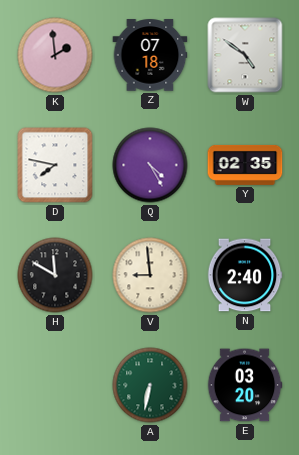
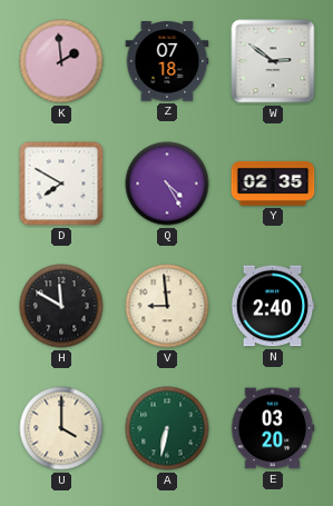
W: 4:51 -> 2:51
D: 7:47 -> 7:50
U: none -> 4:00
